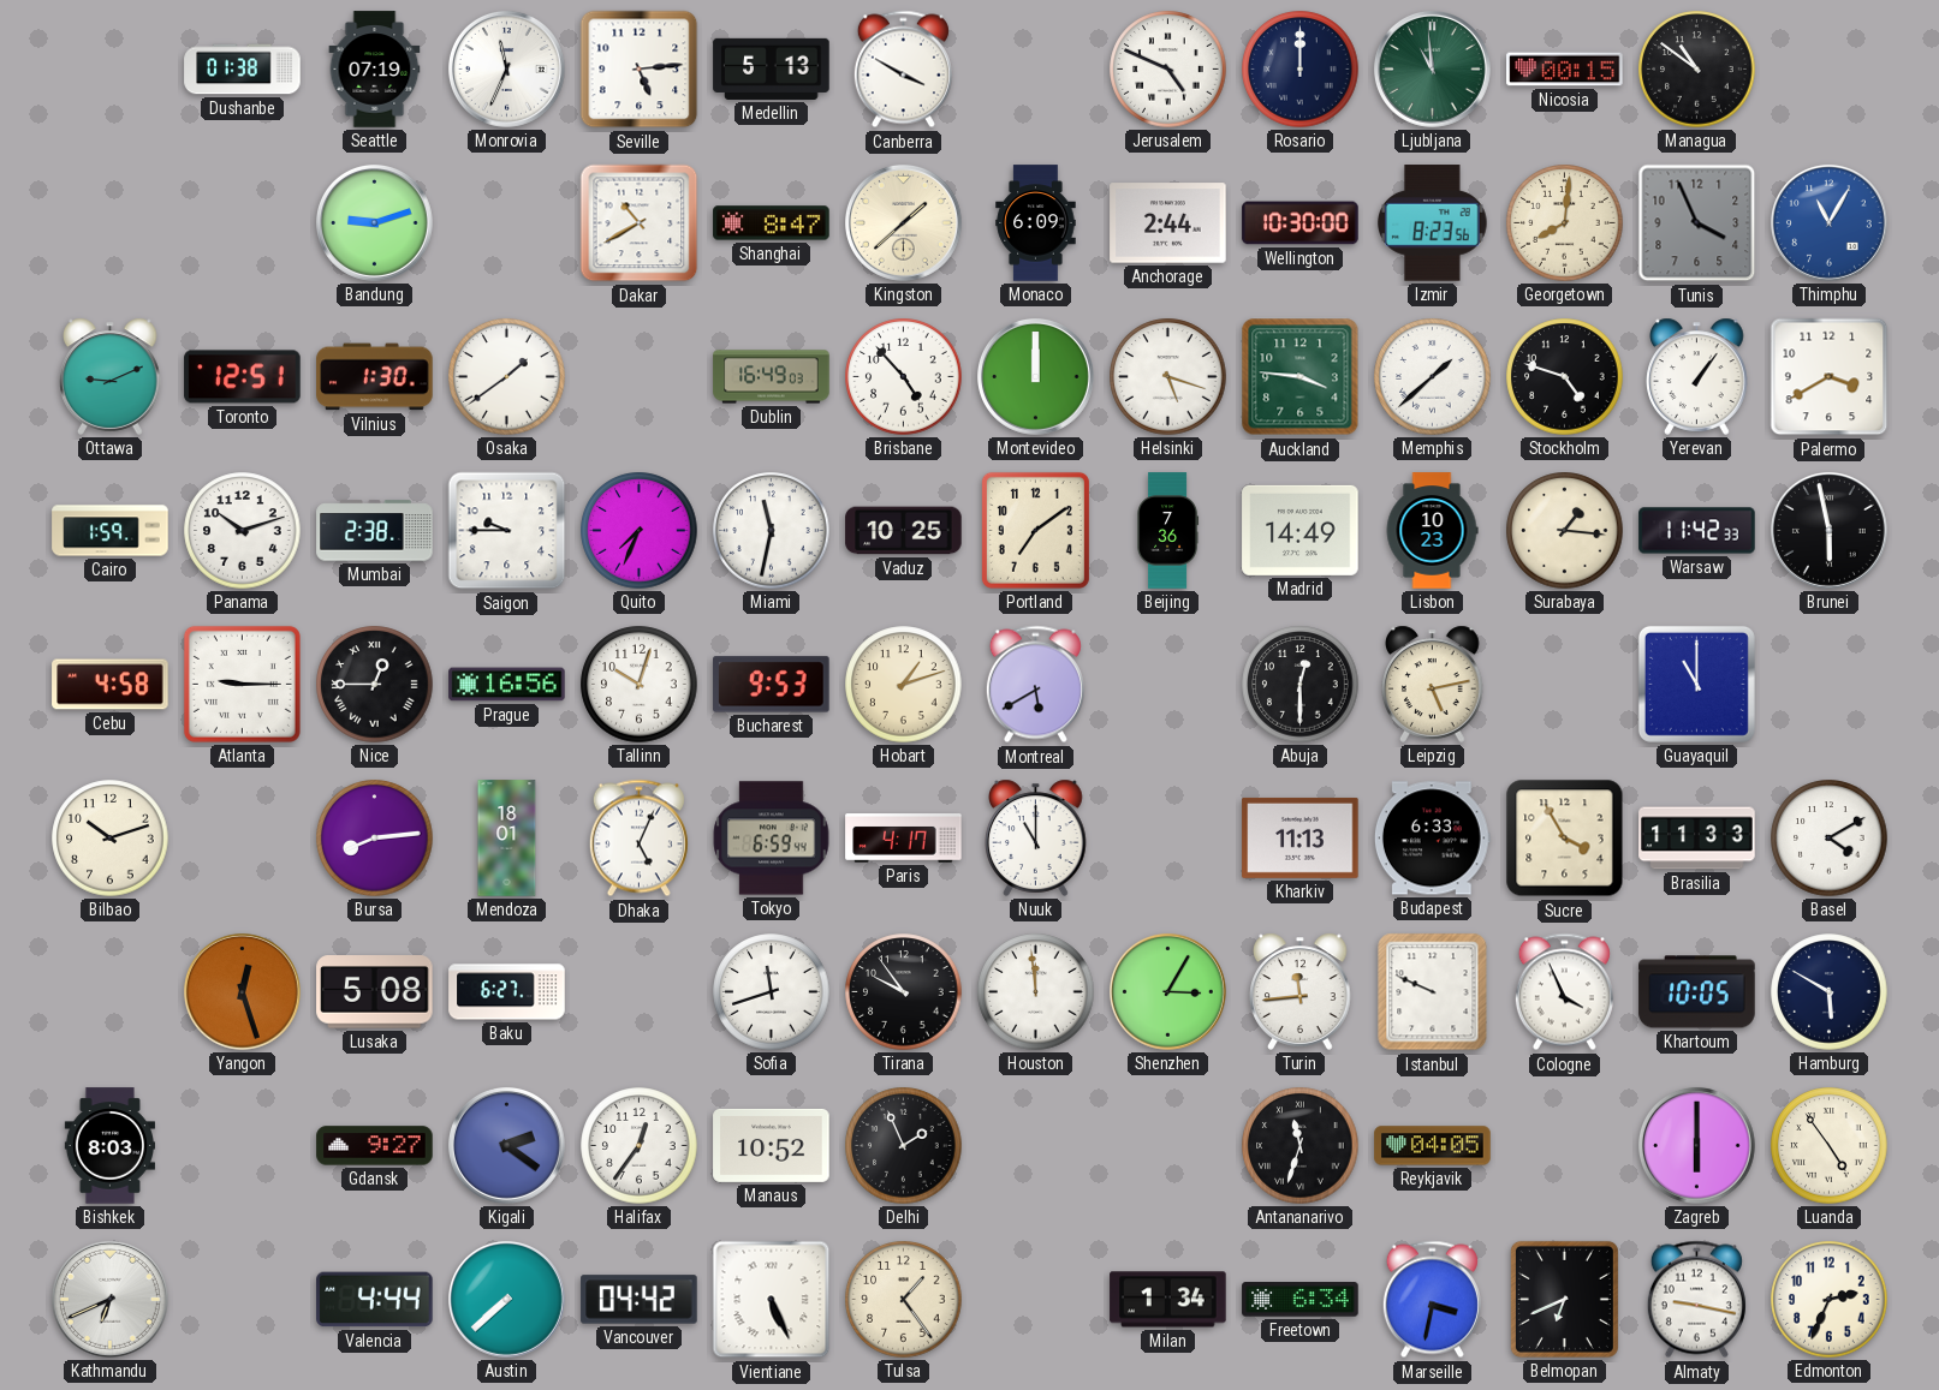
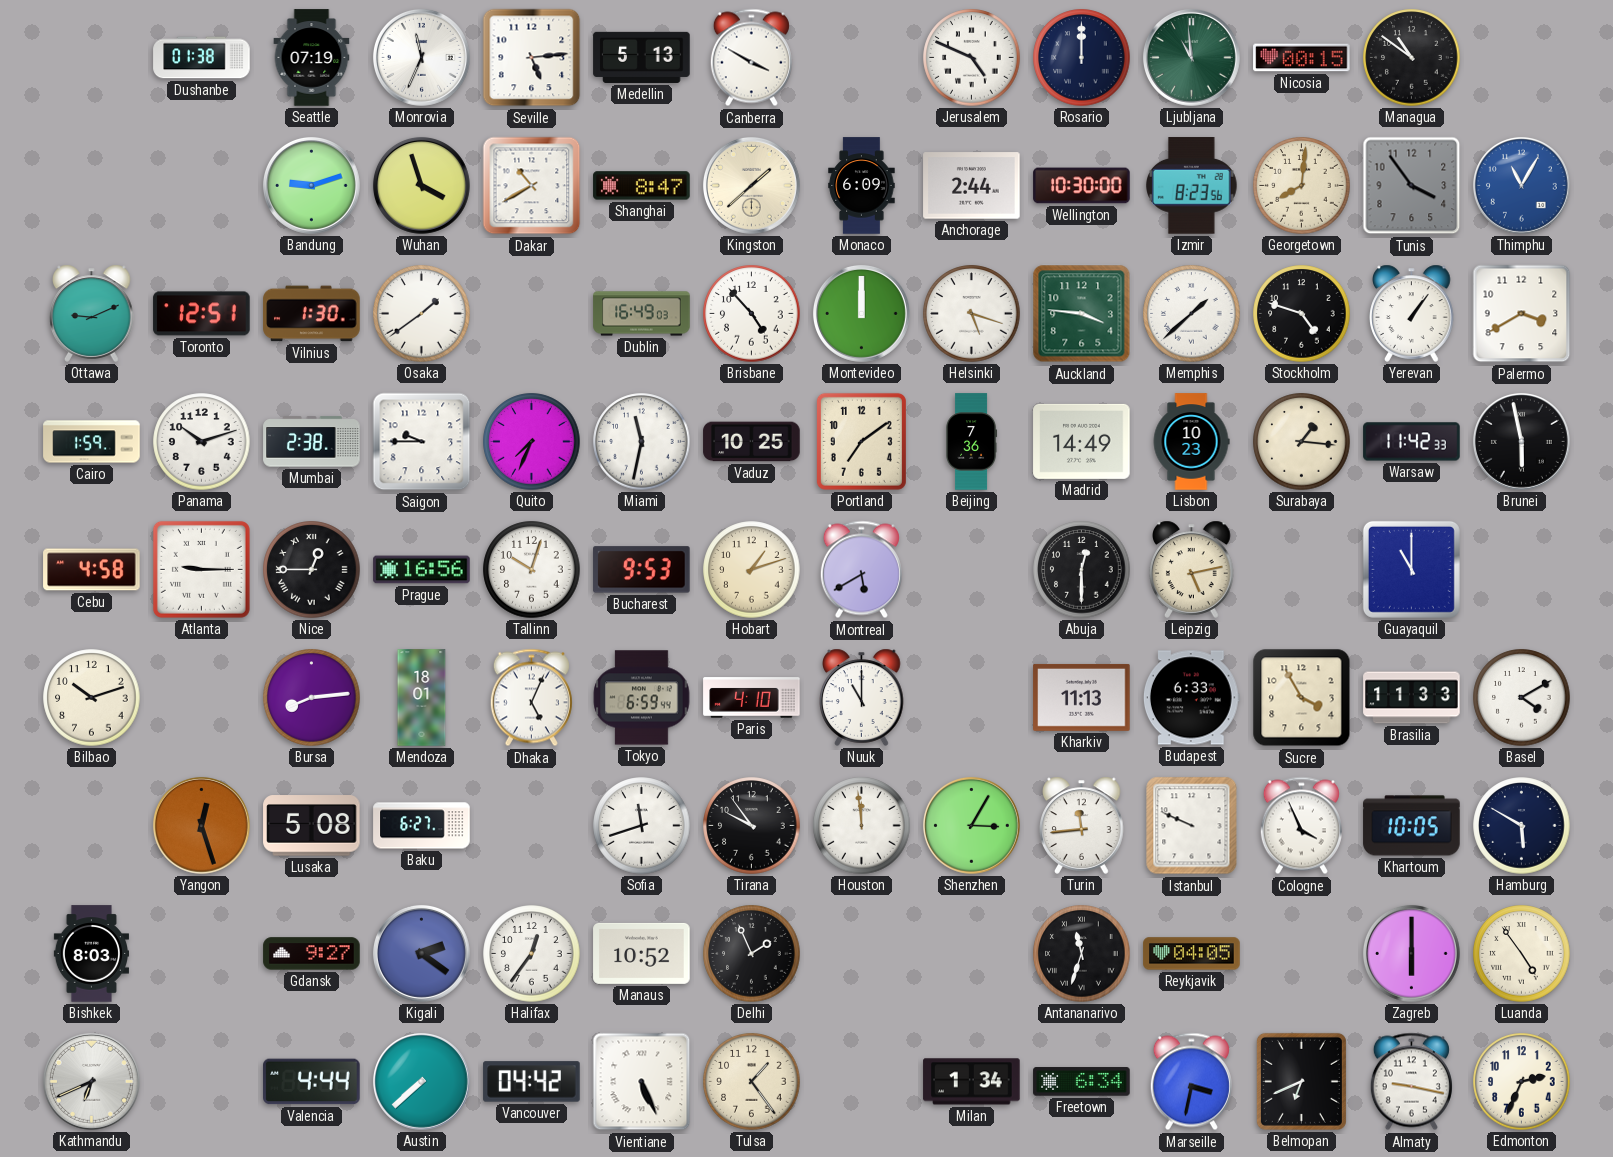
Wuhan: none -> 3:57
Tunis: 3:56 -> 3:54
Paris: 4:17 -> 4:10
